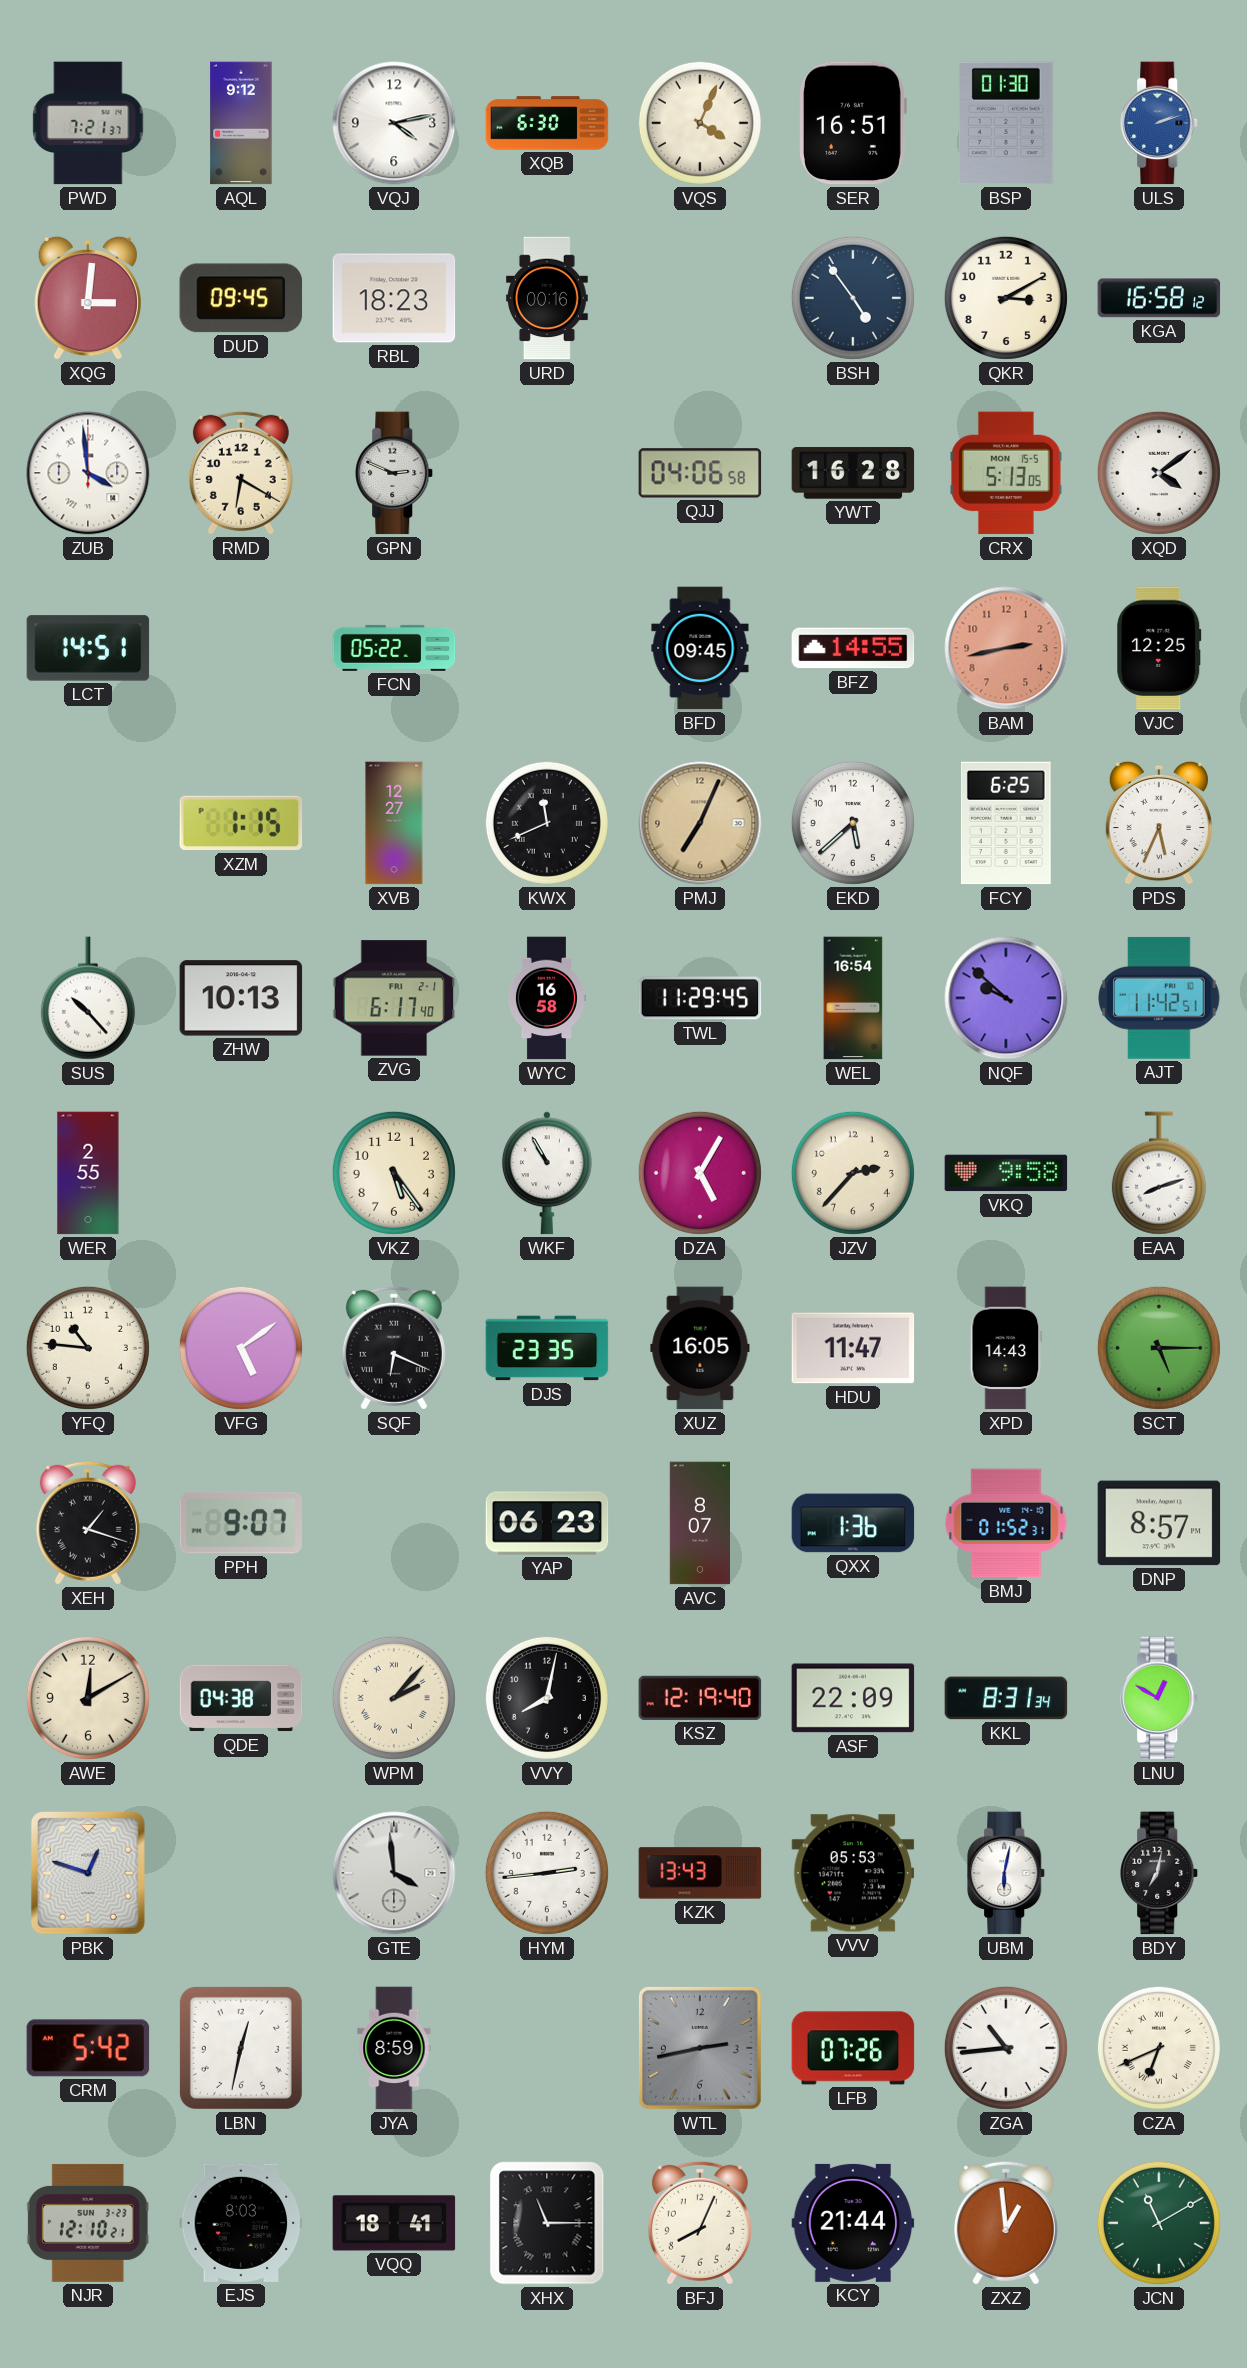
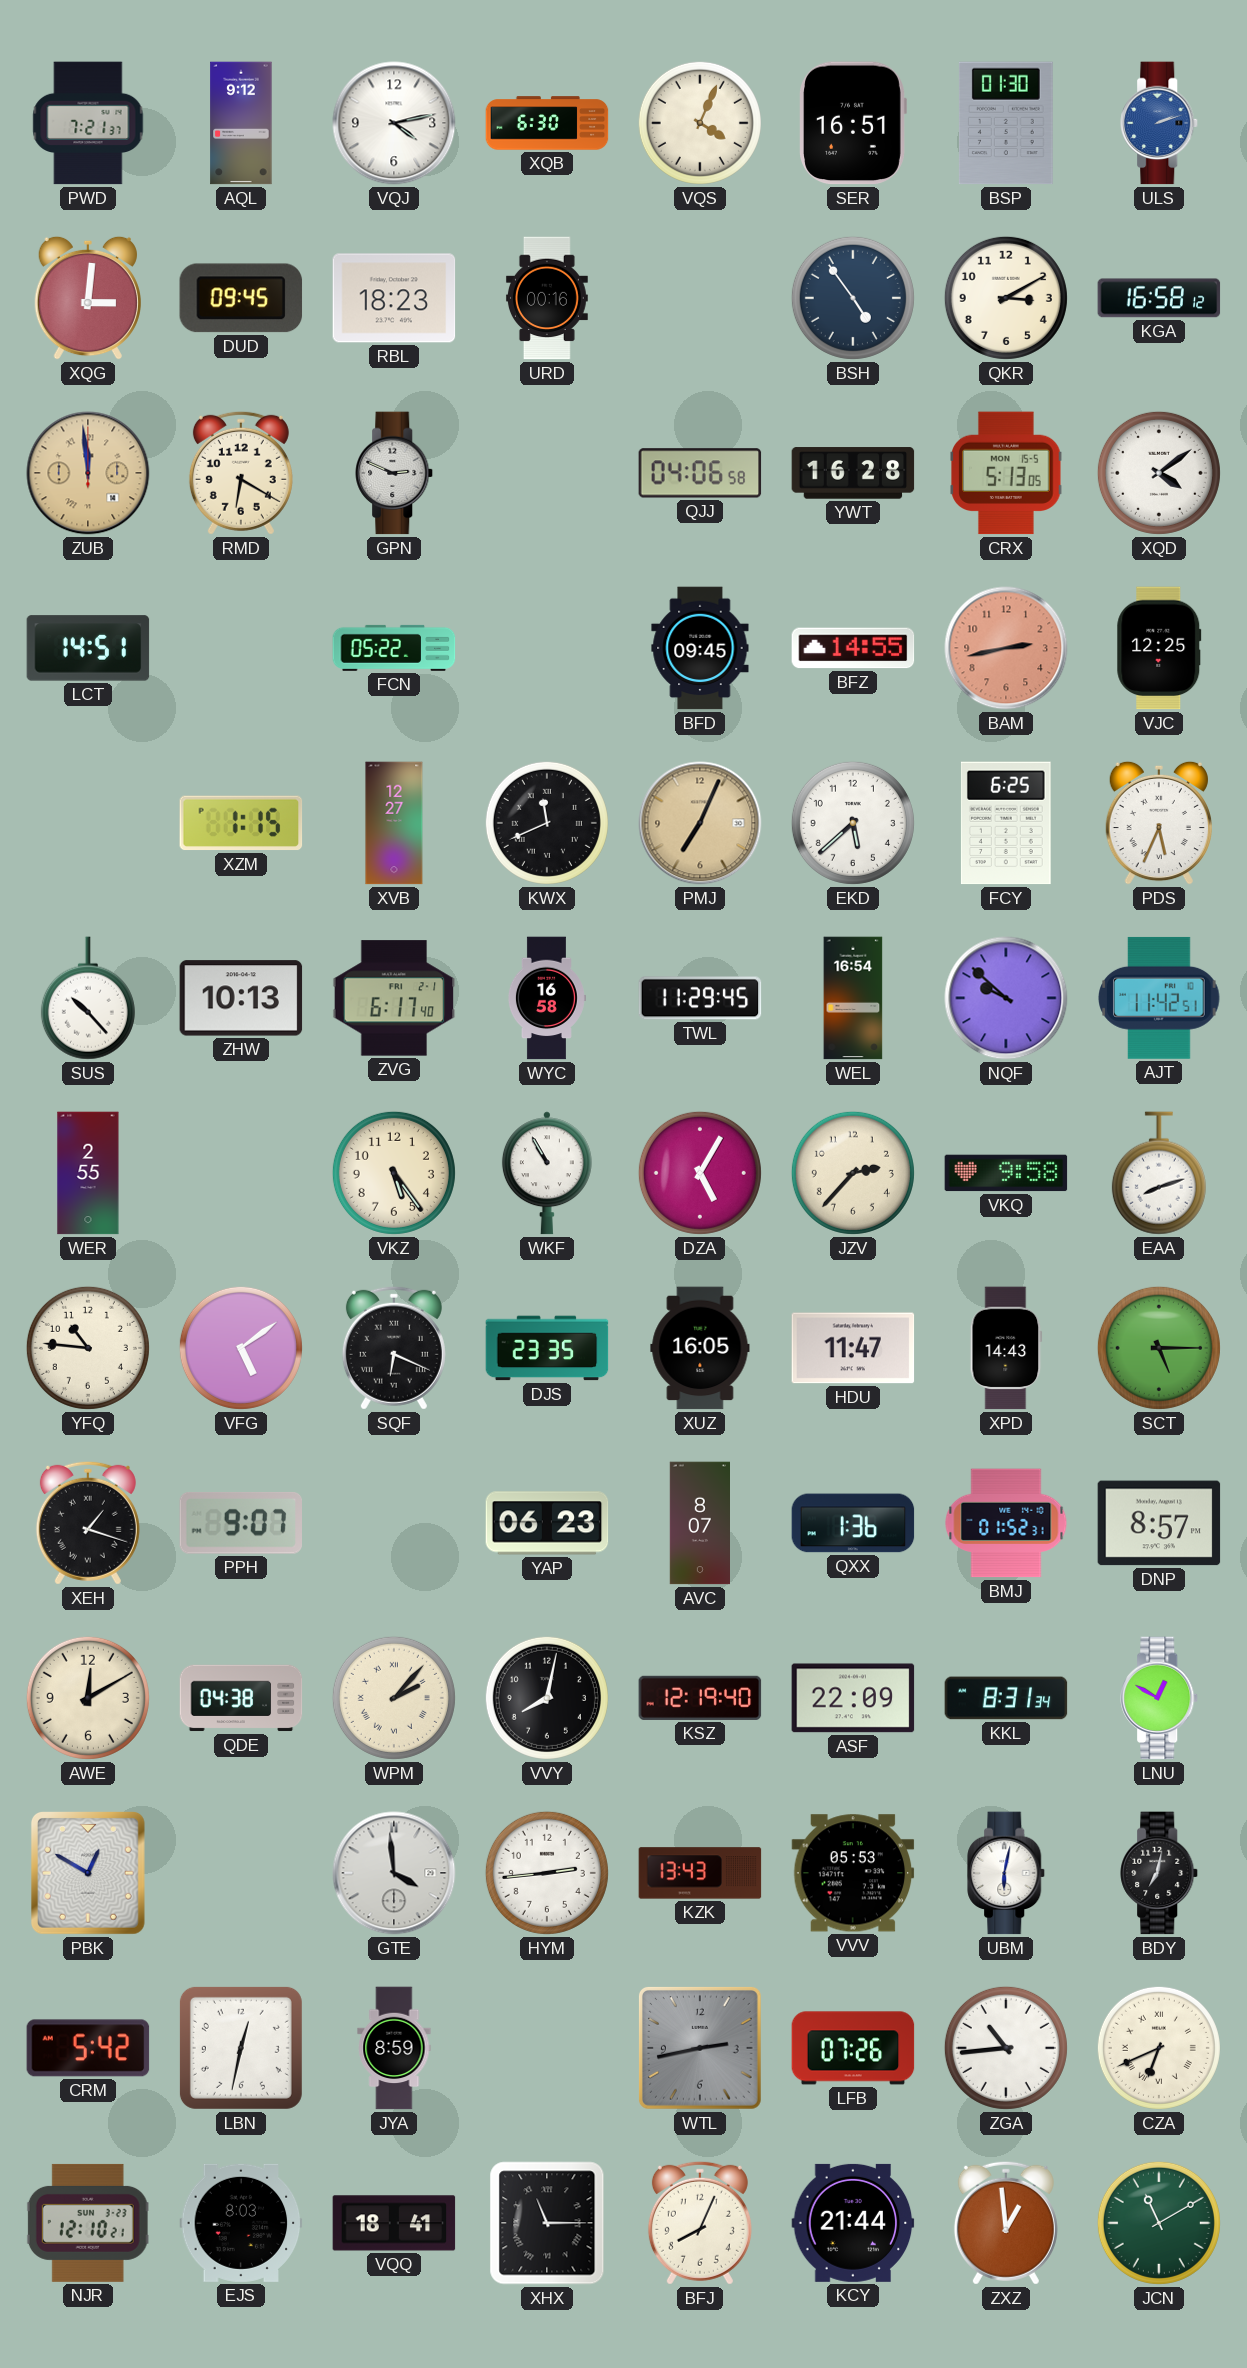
ZUB: 3:59 -> 11:59
ZUB dial: white -> champagne
PBK: 12:48 -> 12:50
